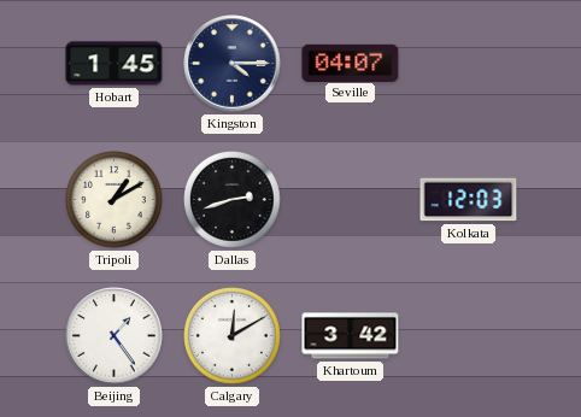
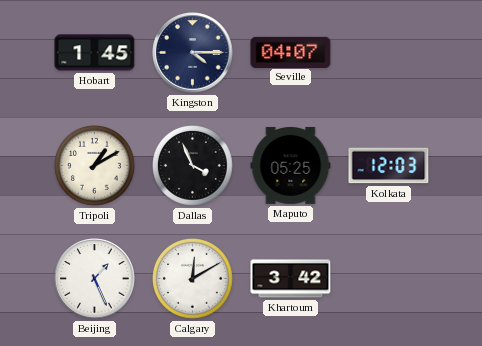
Dallas: 2:42 -> 3:56
Maputo: none -> 05:25
Beijing: 1:24 -> 1:26
